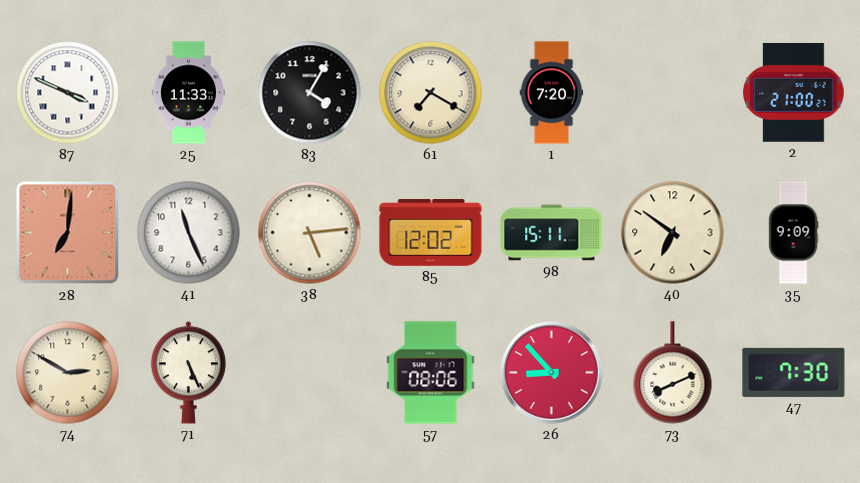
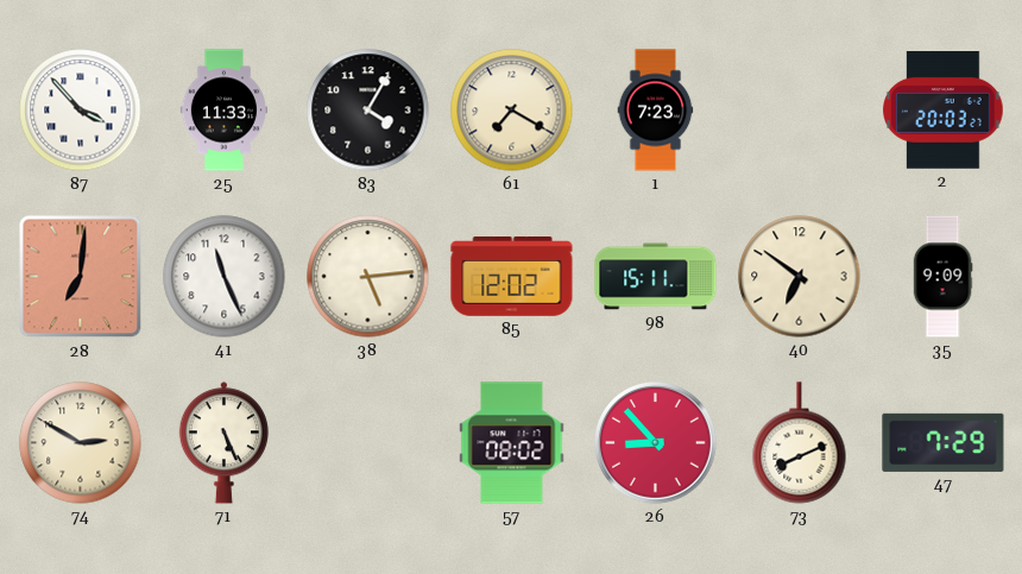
87: 3:49 -> 3:53
1: 7:20 -> 7:23
2: 21:00 -> 20:03
57: 08:06 -> 08:02
47: 7:30 -> 7:29
